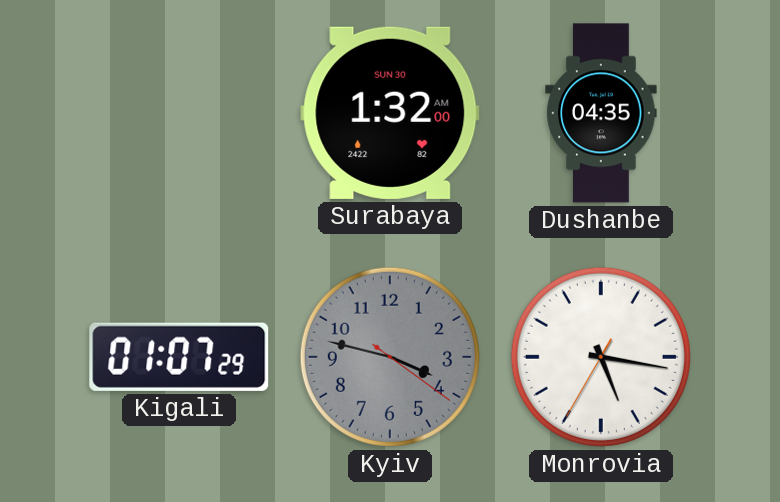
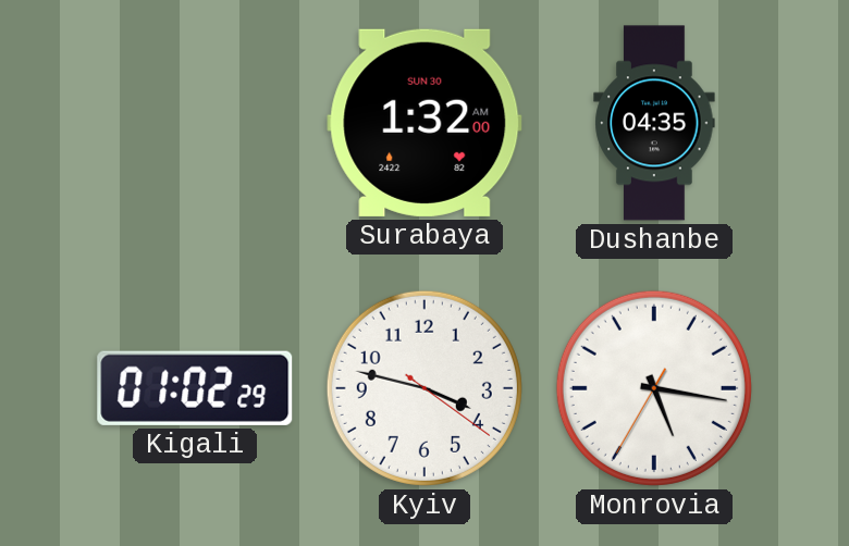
Kigali: 01:07 -> 01:02
Kyiv dial: grey -> white
